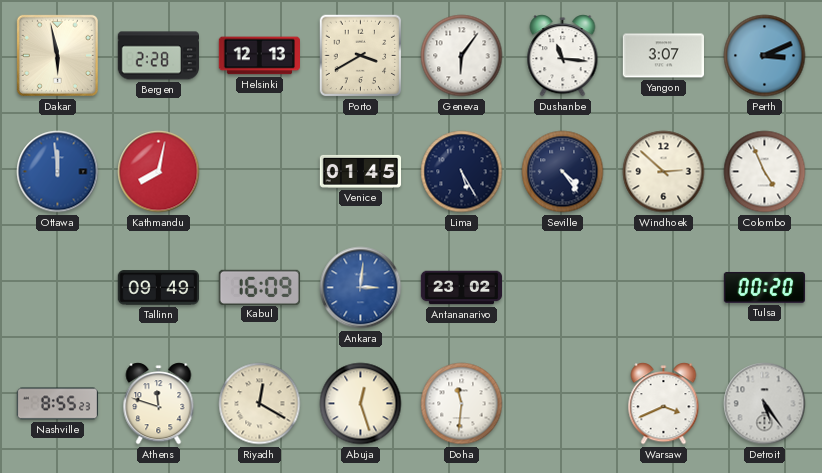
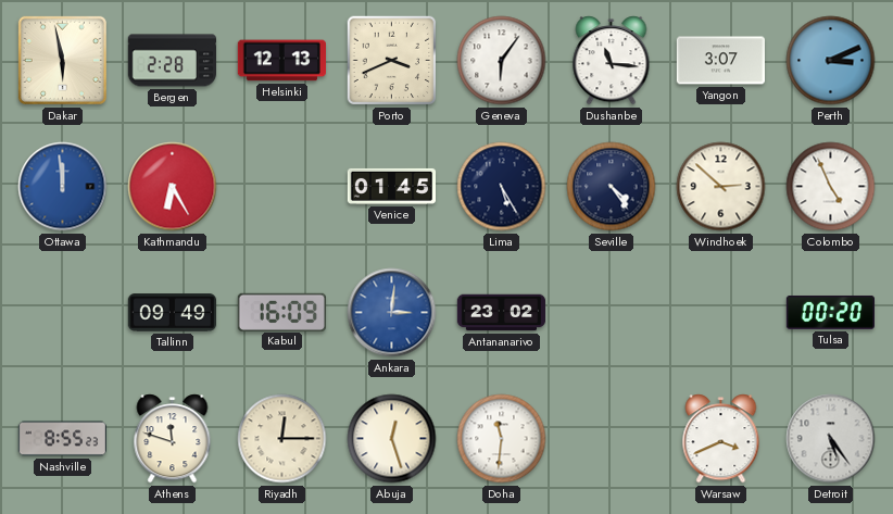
Porto: 3:40 -> 3:41
Kathmandu: 8:02 -> 6:25
Riyadh: 12:20 -> 12:15
